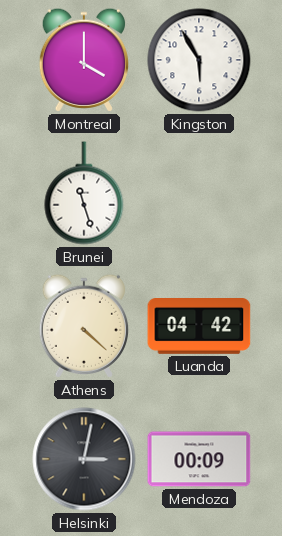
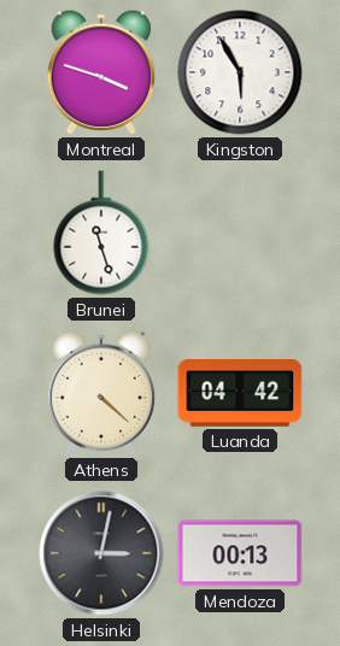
Montreal: 4:00 -> 3:48
Mendoza: 00:09 -> 00:13
